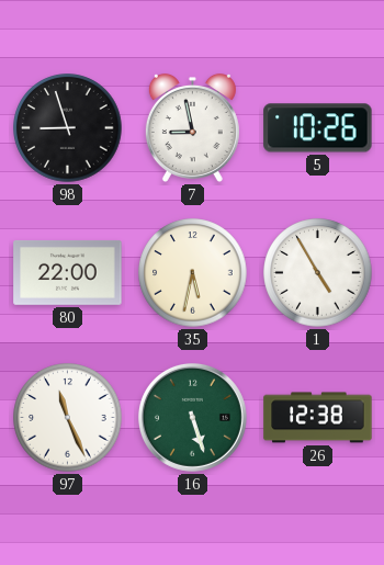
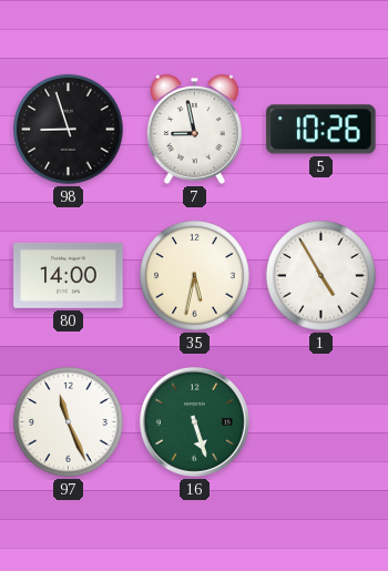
80: 22:00 -> 14:00
26: 12:38 -> none
